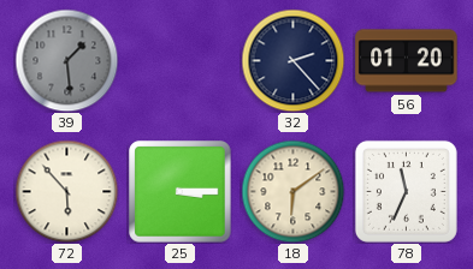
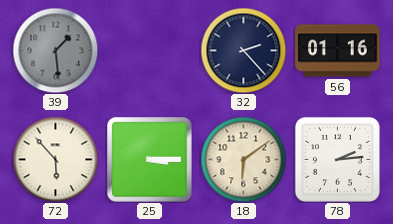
56: 01:20 -> 01:16
78: 11:34 -> 2:14
